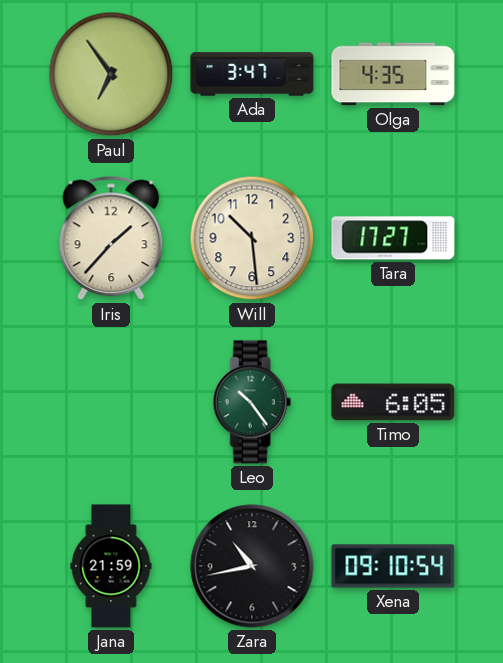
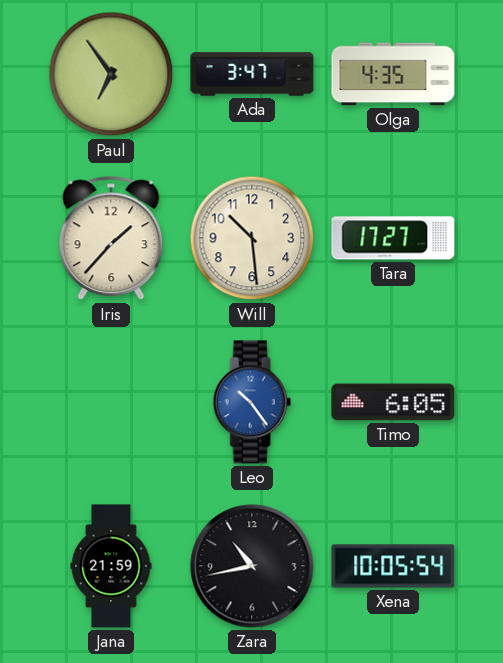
Leo dial: green -> blue
Xena: 09:10 -> 10:05
